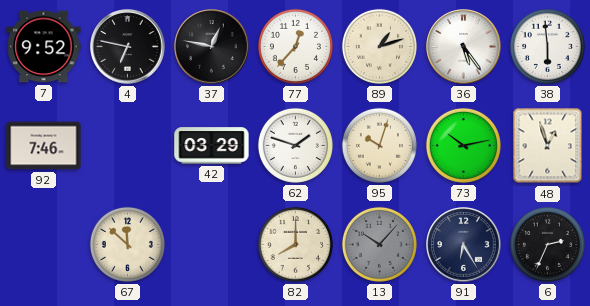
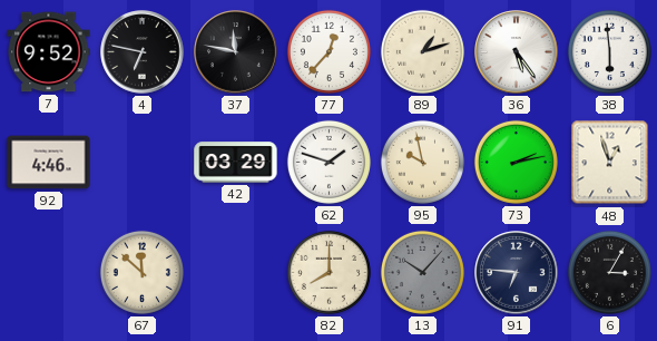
37: 12:47 -> 11:47
92: 7:46 -> 4:46
95: 10:03 -> 9:58
73: 10:13 -> 2:13
91: 6:25 -> 6:46
6: 2:34 -> 3:05
